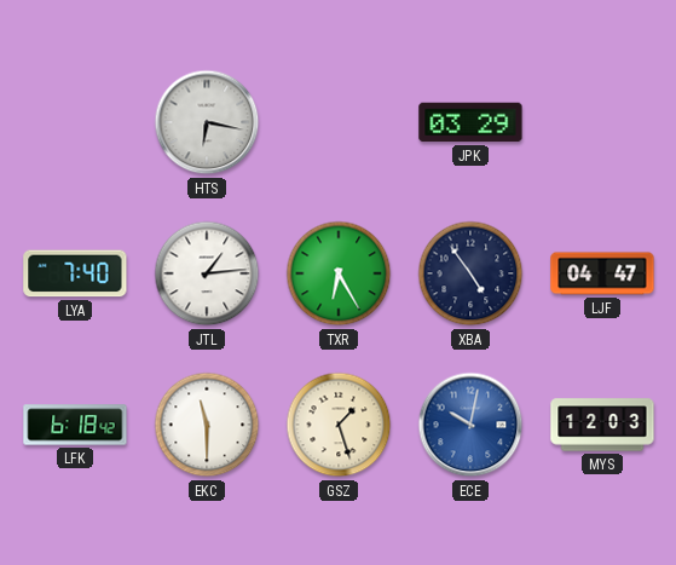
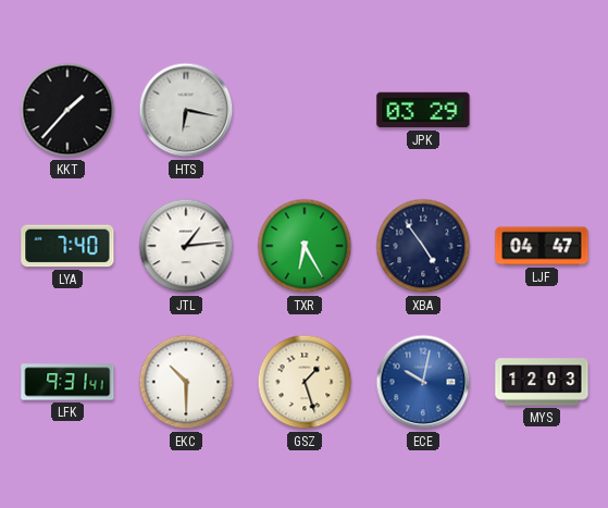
KKT: none -> 1:37
LFK: 6:18 -> 9:31
EKC: 11:30 -> 10:30
